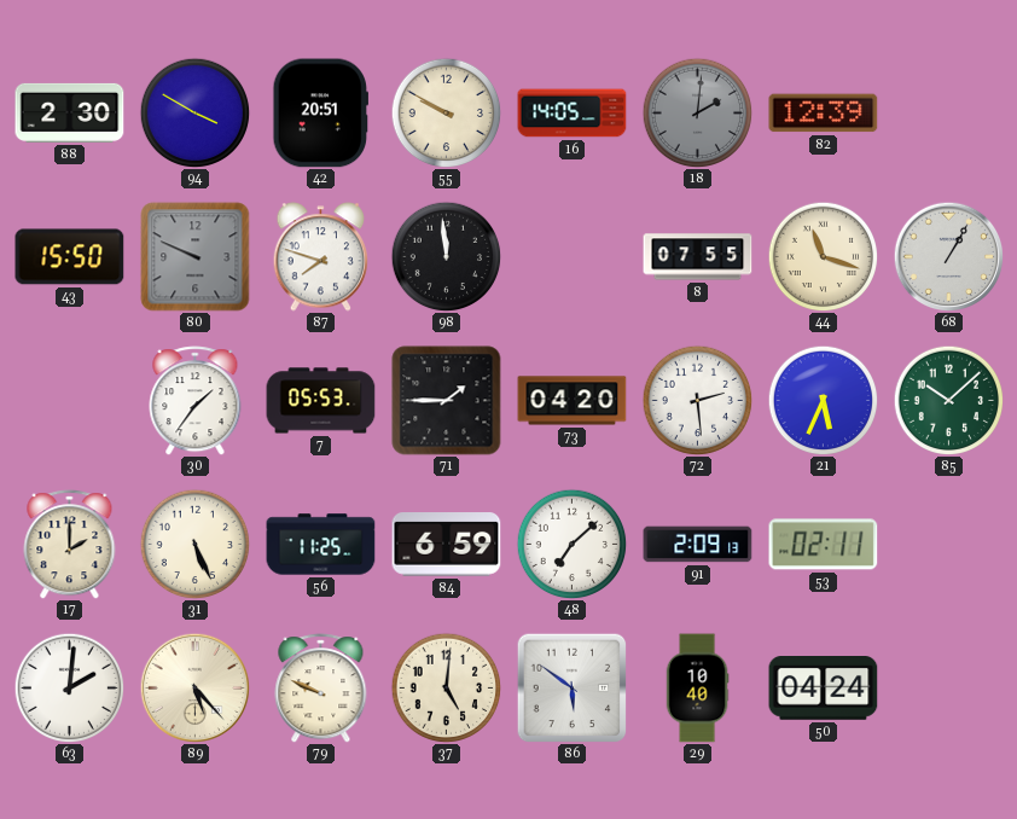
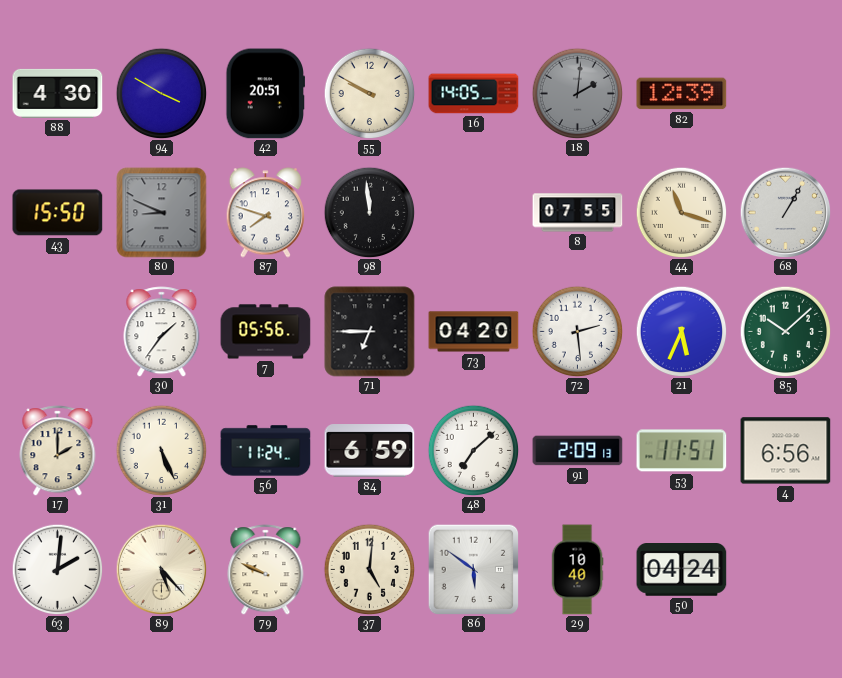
88: 2:30 -> 4:30
80: 9:49 -> 8:49
7: 05:53 -> 05:56
71: 1:45 -> 6:45
56: 11:25 -> 11:24
53: 02:11 -> 11:51
4: none -> 6:56
